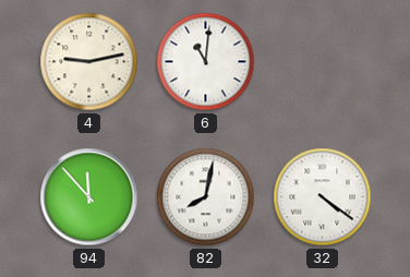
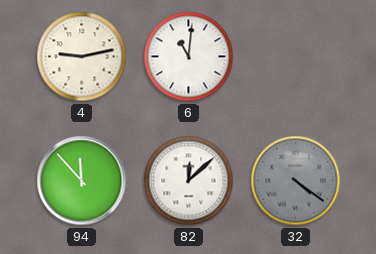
82: 8:02 -> 12:08
32 dial: white -> grey
